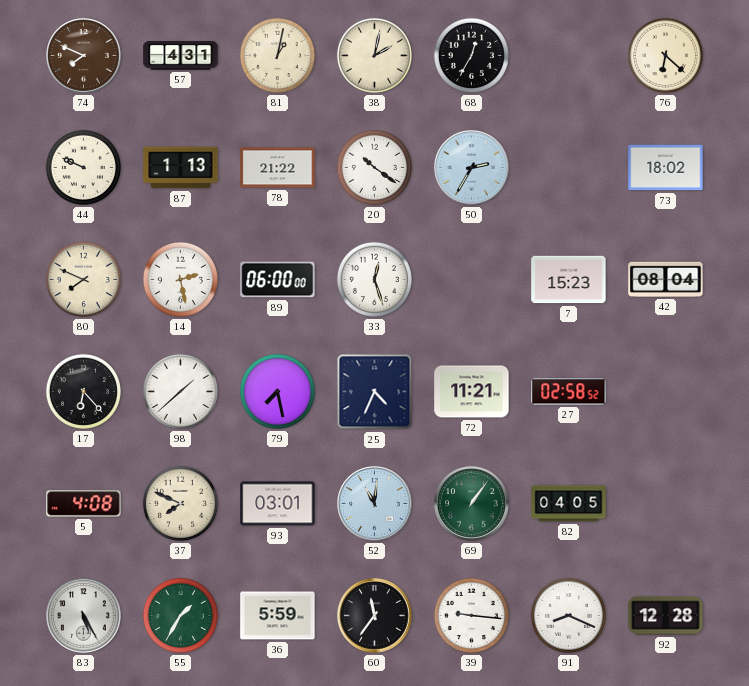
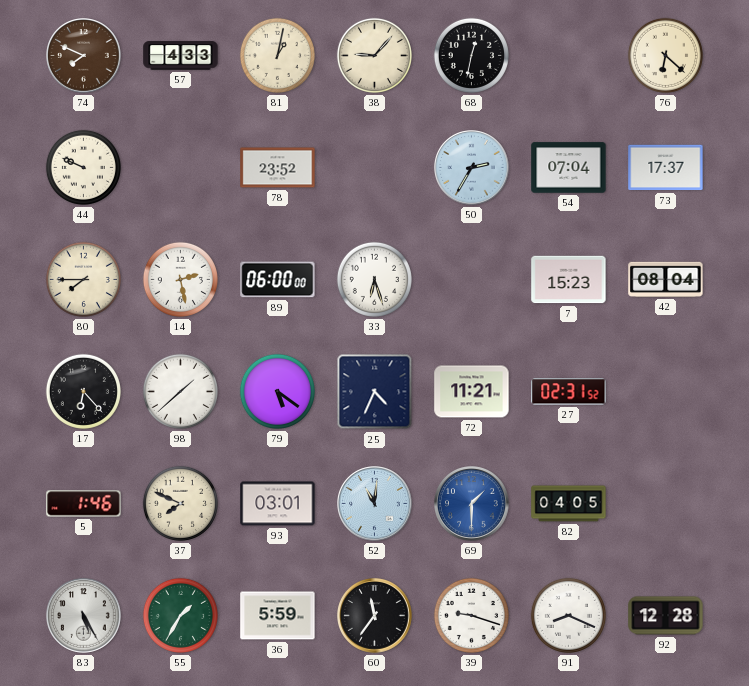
57: 4:31 -> 4:33
38: 2:02 -> 9:07
68: 12:35 -> 12:32
87: 1:13 -> none
78: 21:22 -> 23:52
20: 10:21 -> none
54: none -> 07:04
73: 18:02 -> 17:37
80: 7:49 -> 7:45
33: 12:27 -> 6:27
79: 7:28 -> 5:21
27: 02:58 -> 02:31
5: 4:08 -> 1:46
69: 1:06 -> 1:30
69 dial: green -> blue
39: 9:16 -> 9:18
